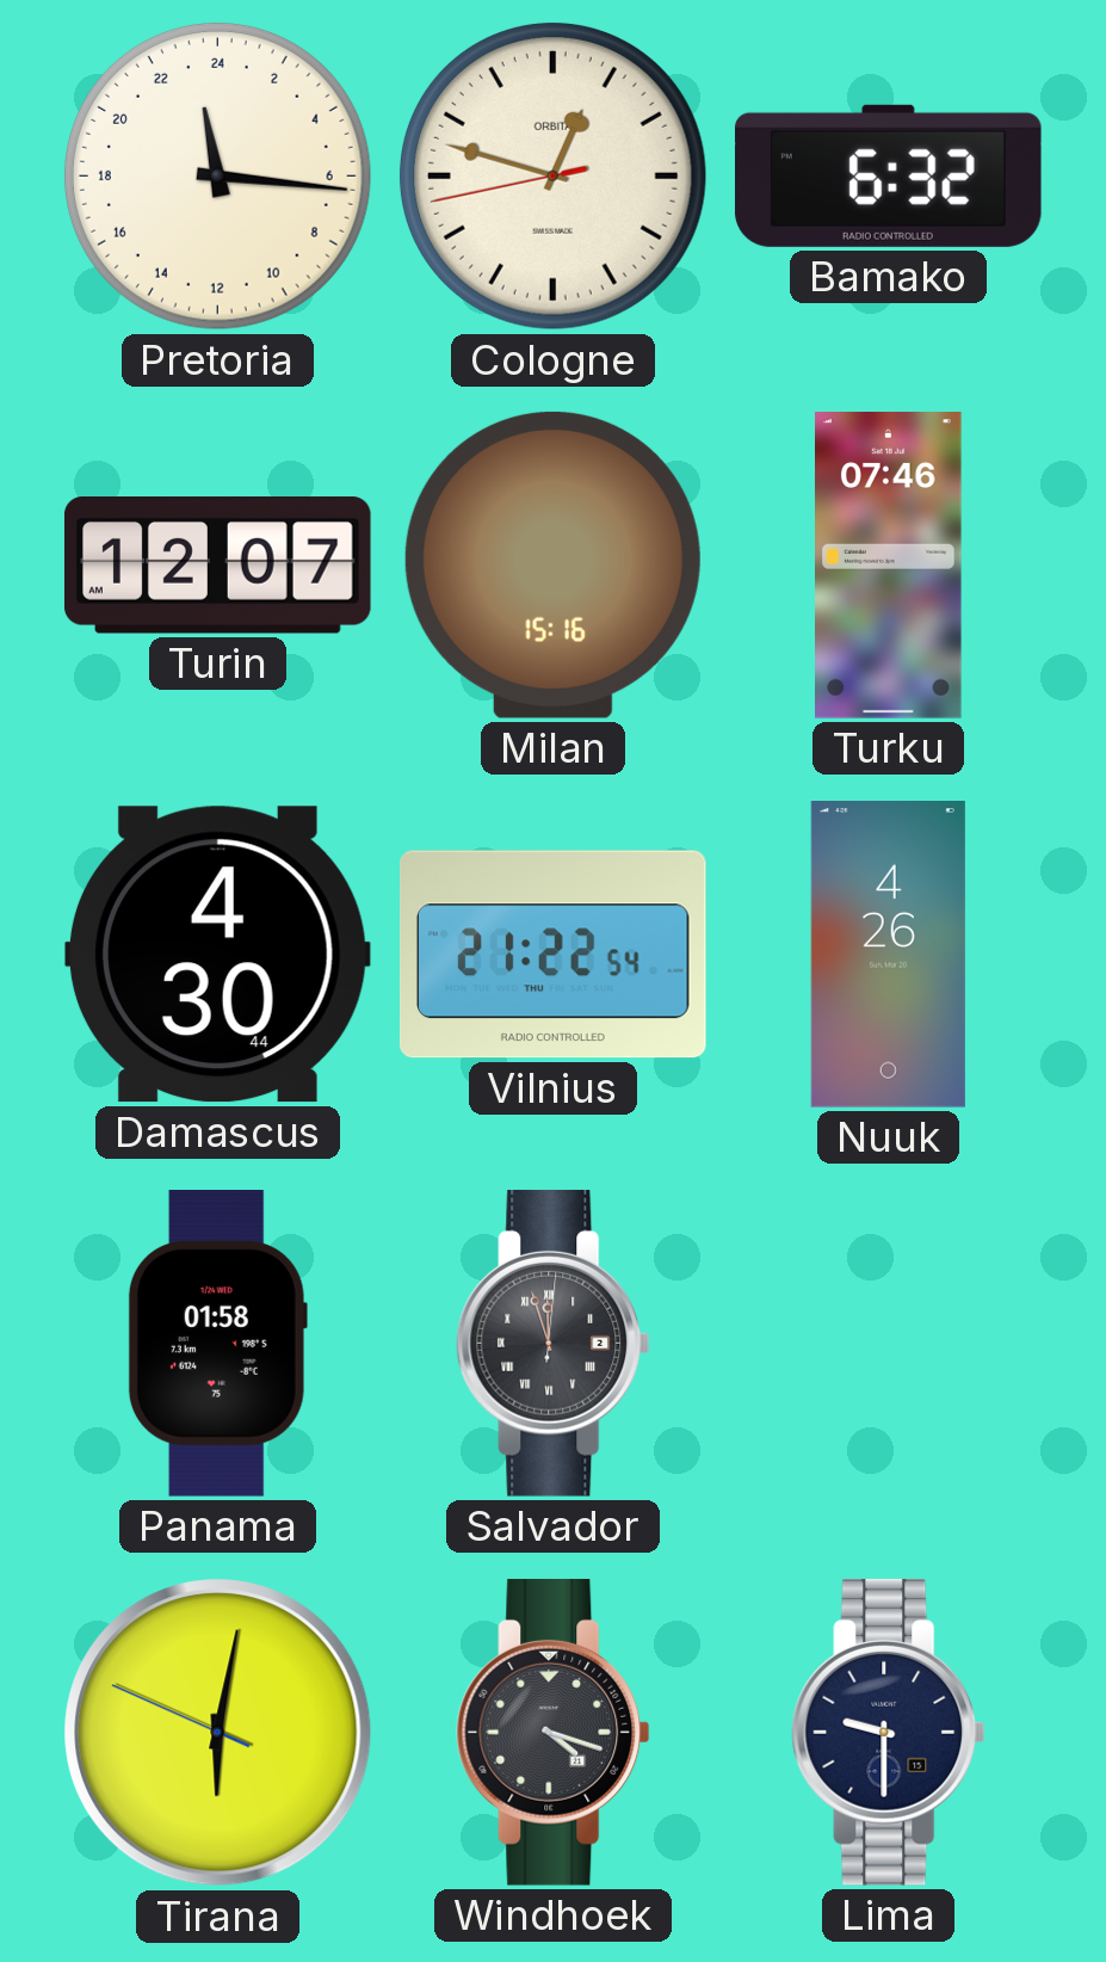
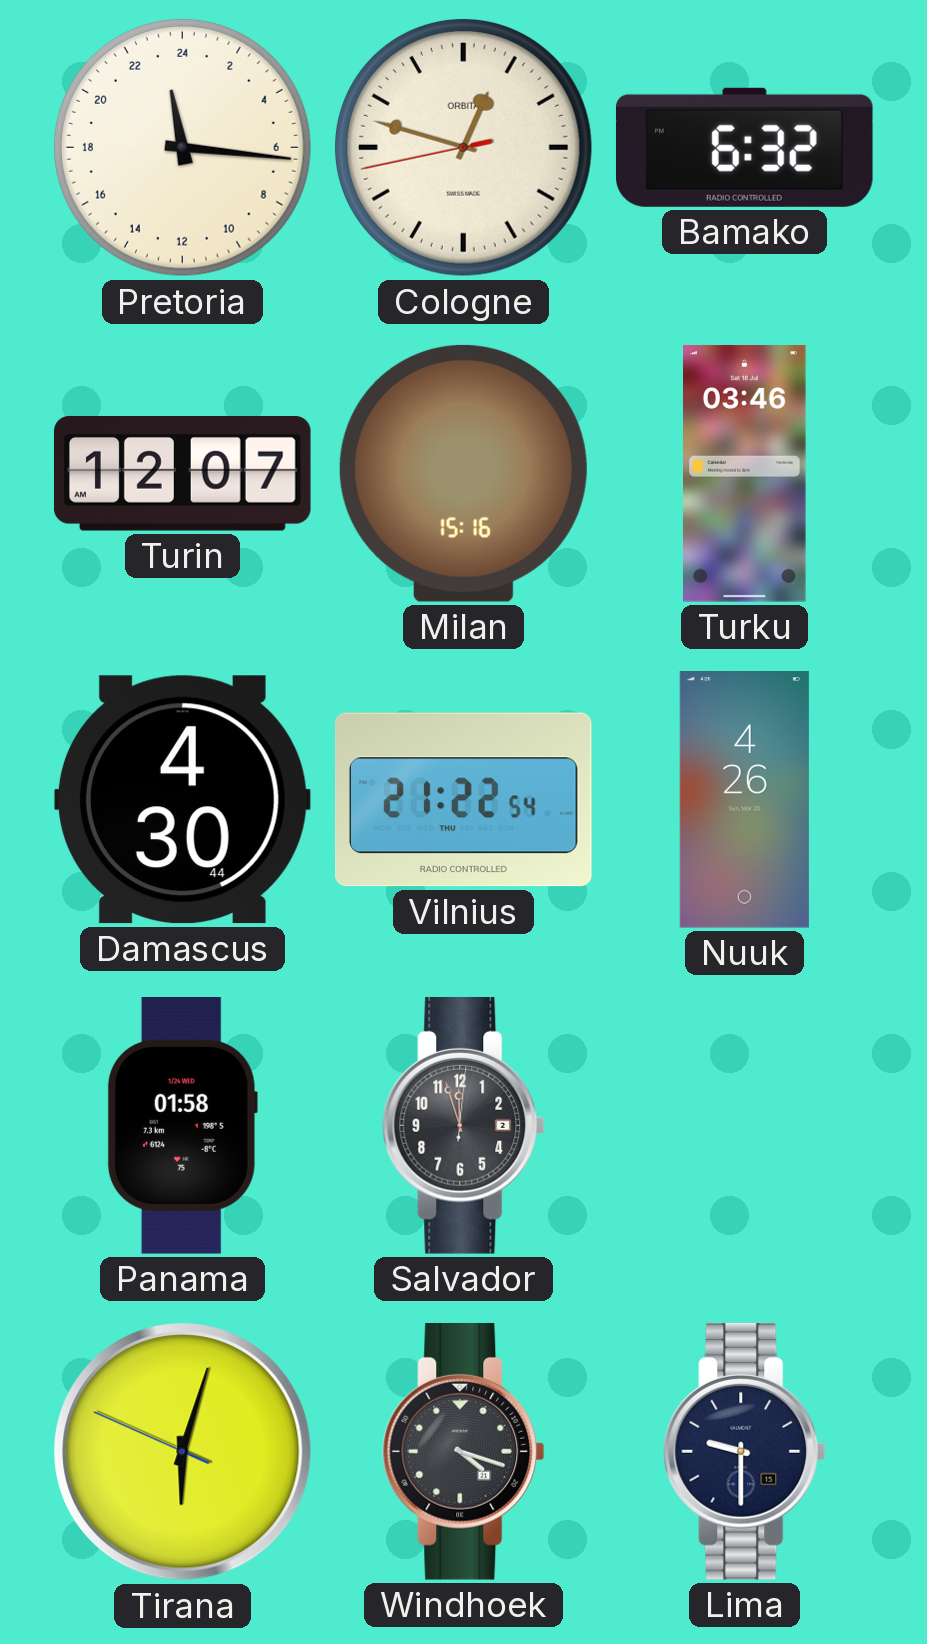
Turku: 07:46 -> 03:46
Salvador numerals: Roman -> Arabic
Tirana: 6:01 -> 6:02
